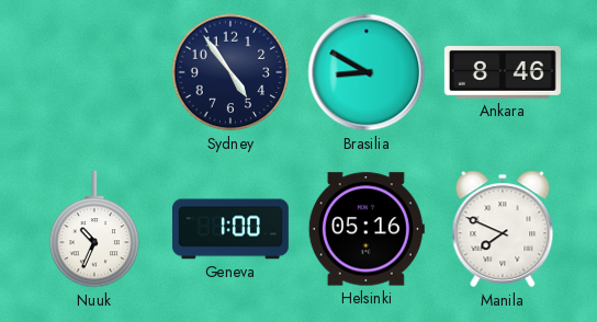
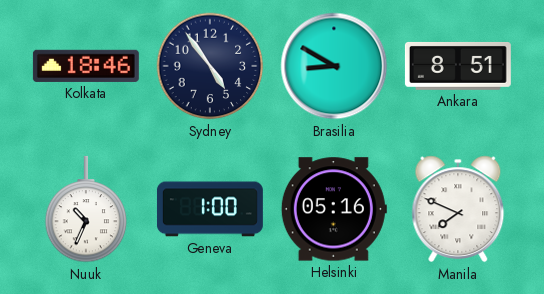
Kolkata: none -> 18:46
Ankara: 8:46 -> 8:51
